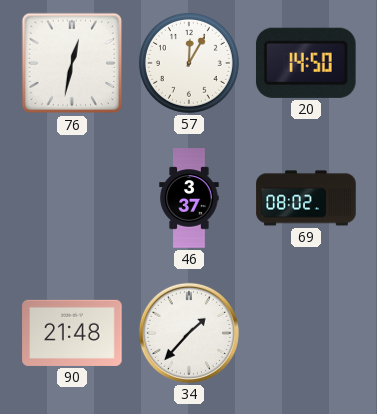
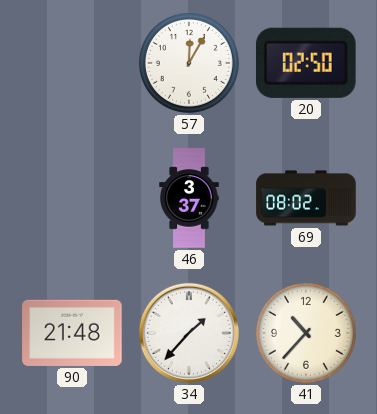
76: 12:32 -> none
20: 14:50 -> 02:50
41: none -> 10:37
